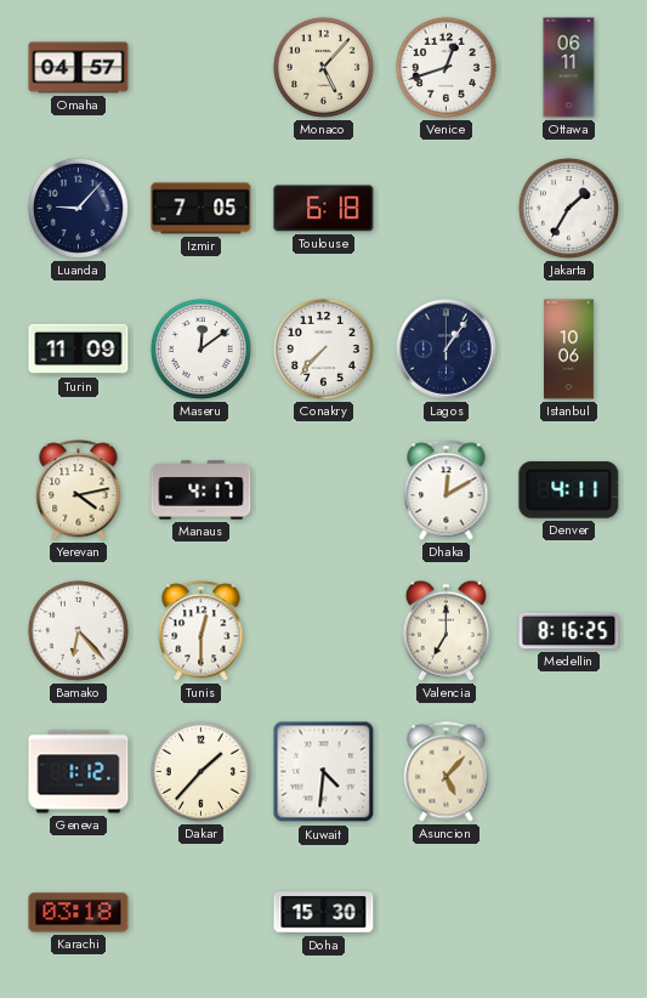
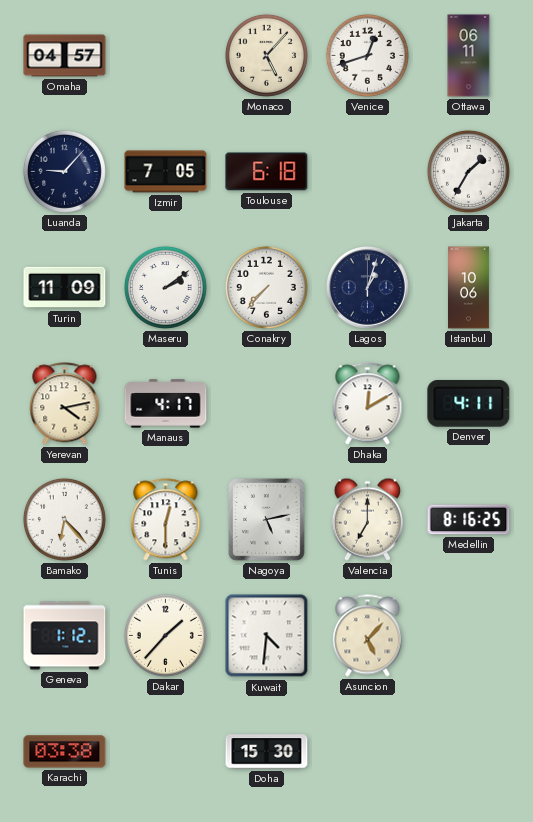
Maseru: 12:09 -> 2:09
Lagos: 1:06 -> 1:03
Nagoya: none -> 5:13
Karachi: 03:18 -> 03:38
